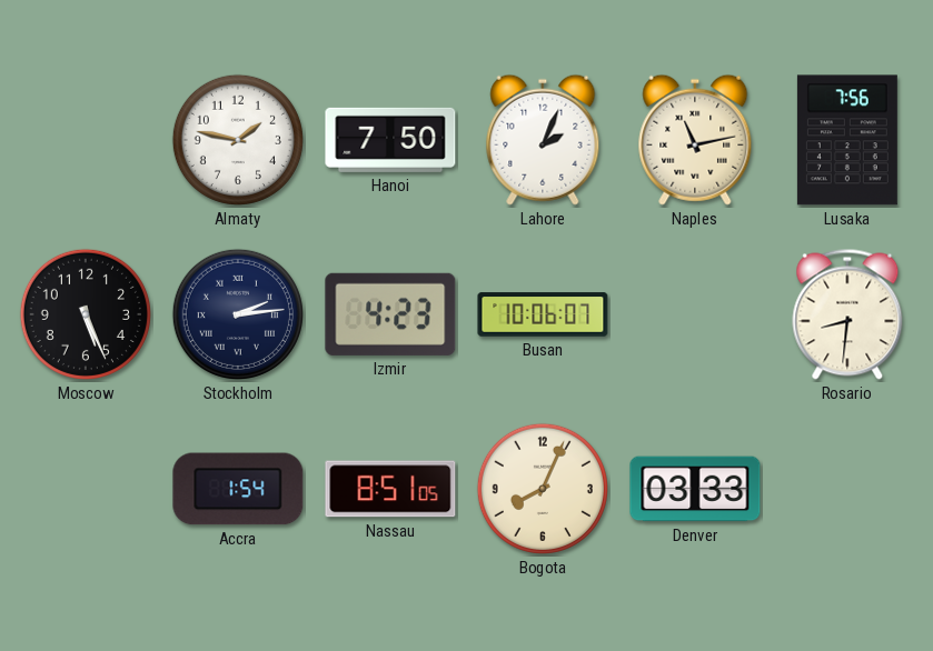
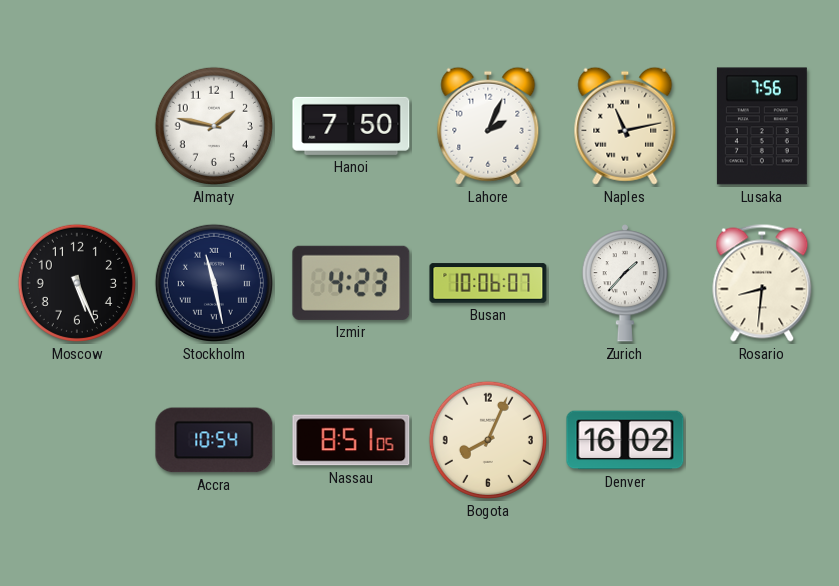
Stockholm: 2:14 -> 11:28
Zurich: none -> 1:37
Accra: 1:54 -> 10:54
Denver: 03:33 -> 16:02
